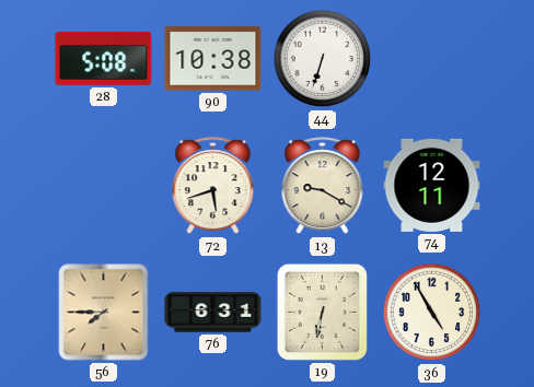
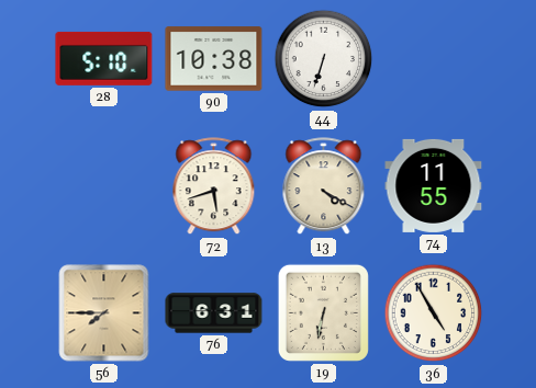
28: 5:08 -> 5:10
13: 9:20 -> 4:20
74: 12:11 -> 11:55
